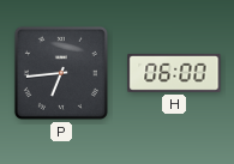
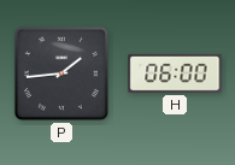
P: 6:44 -> 1:44
